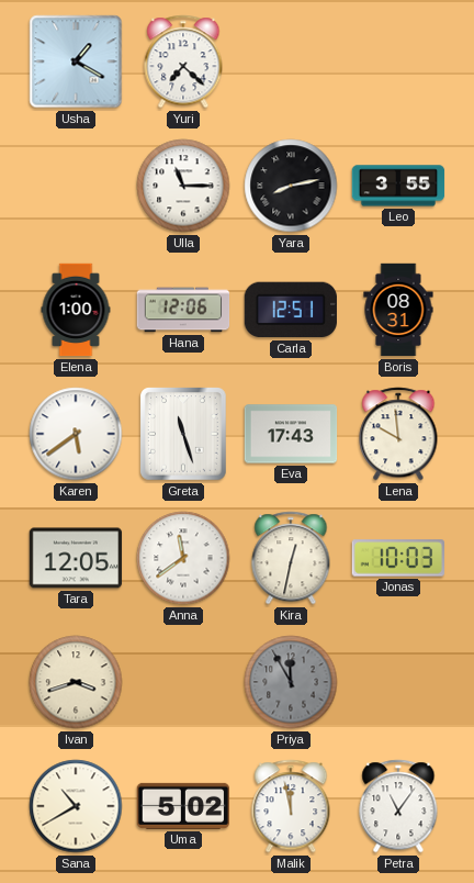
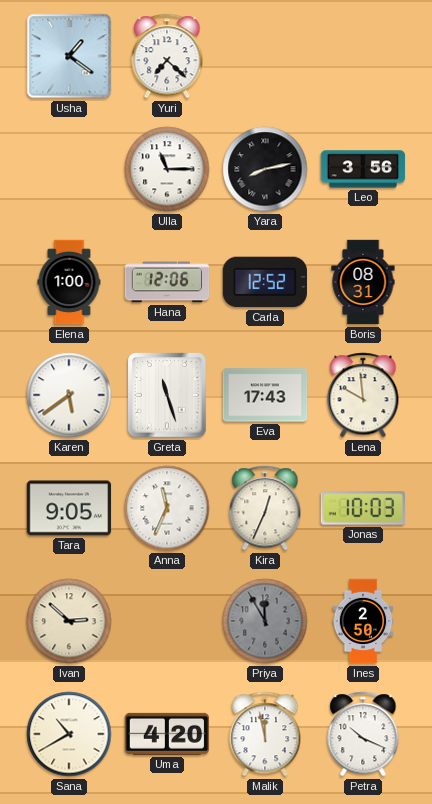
Usha: 1:20 -> 1:21
Leo: 3:55 -> 3:56
Carla: 12:51 -> 12:52
Tara: 12:05 -> 9:05
Anna: 11:39 -> 11:34
Kira: 12:32 -> 12:34
Ivan: 3:42 -> 2:52
Ines: none -> 2:50
Uma: 5:02 -> 4:20
Petra: 11:06 -> 10:19
